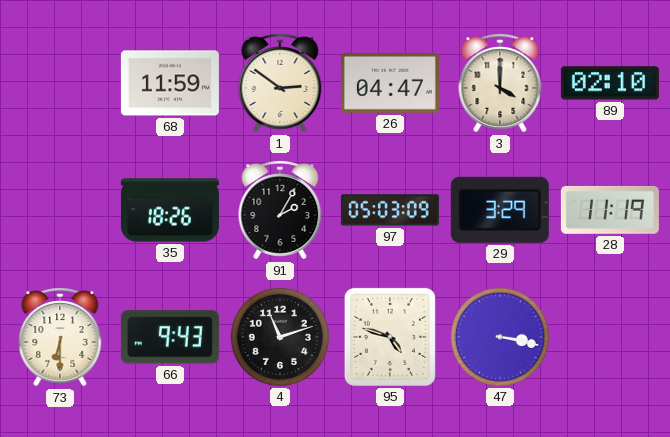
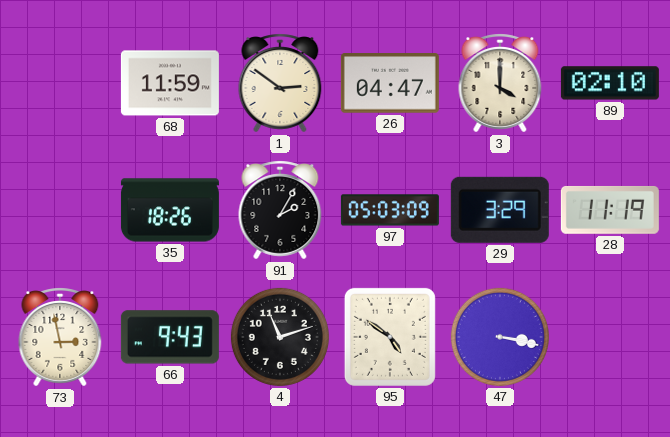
73: 6:30 -> 2:58
95: 4:48 -> 4:51
